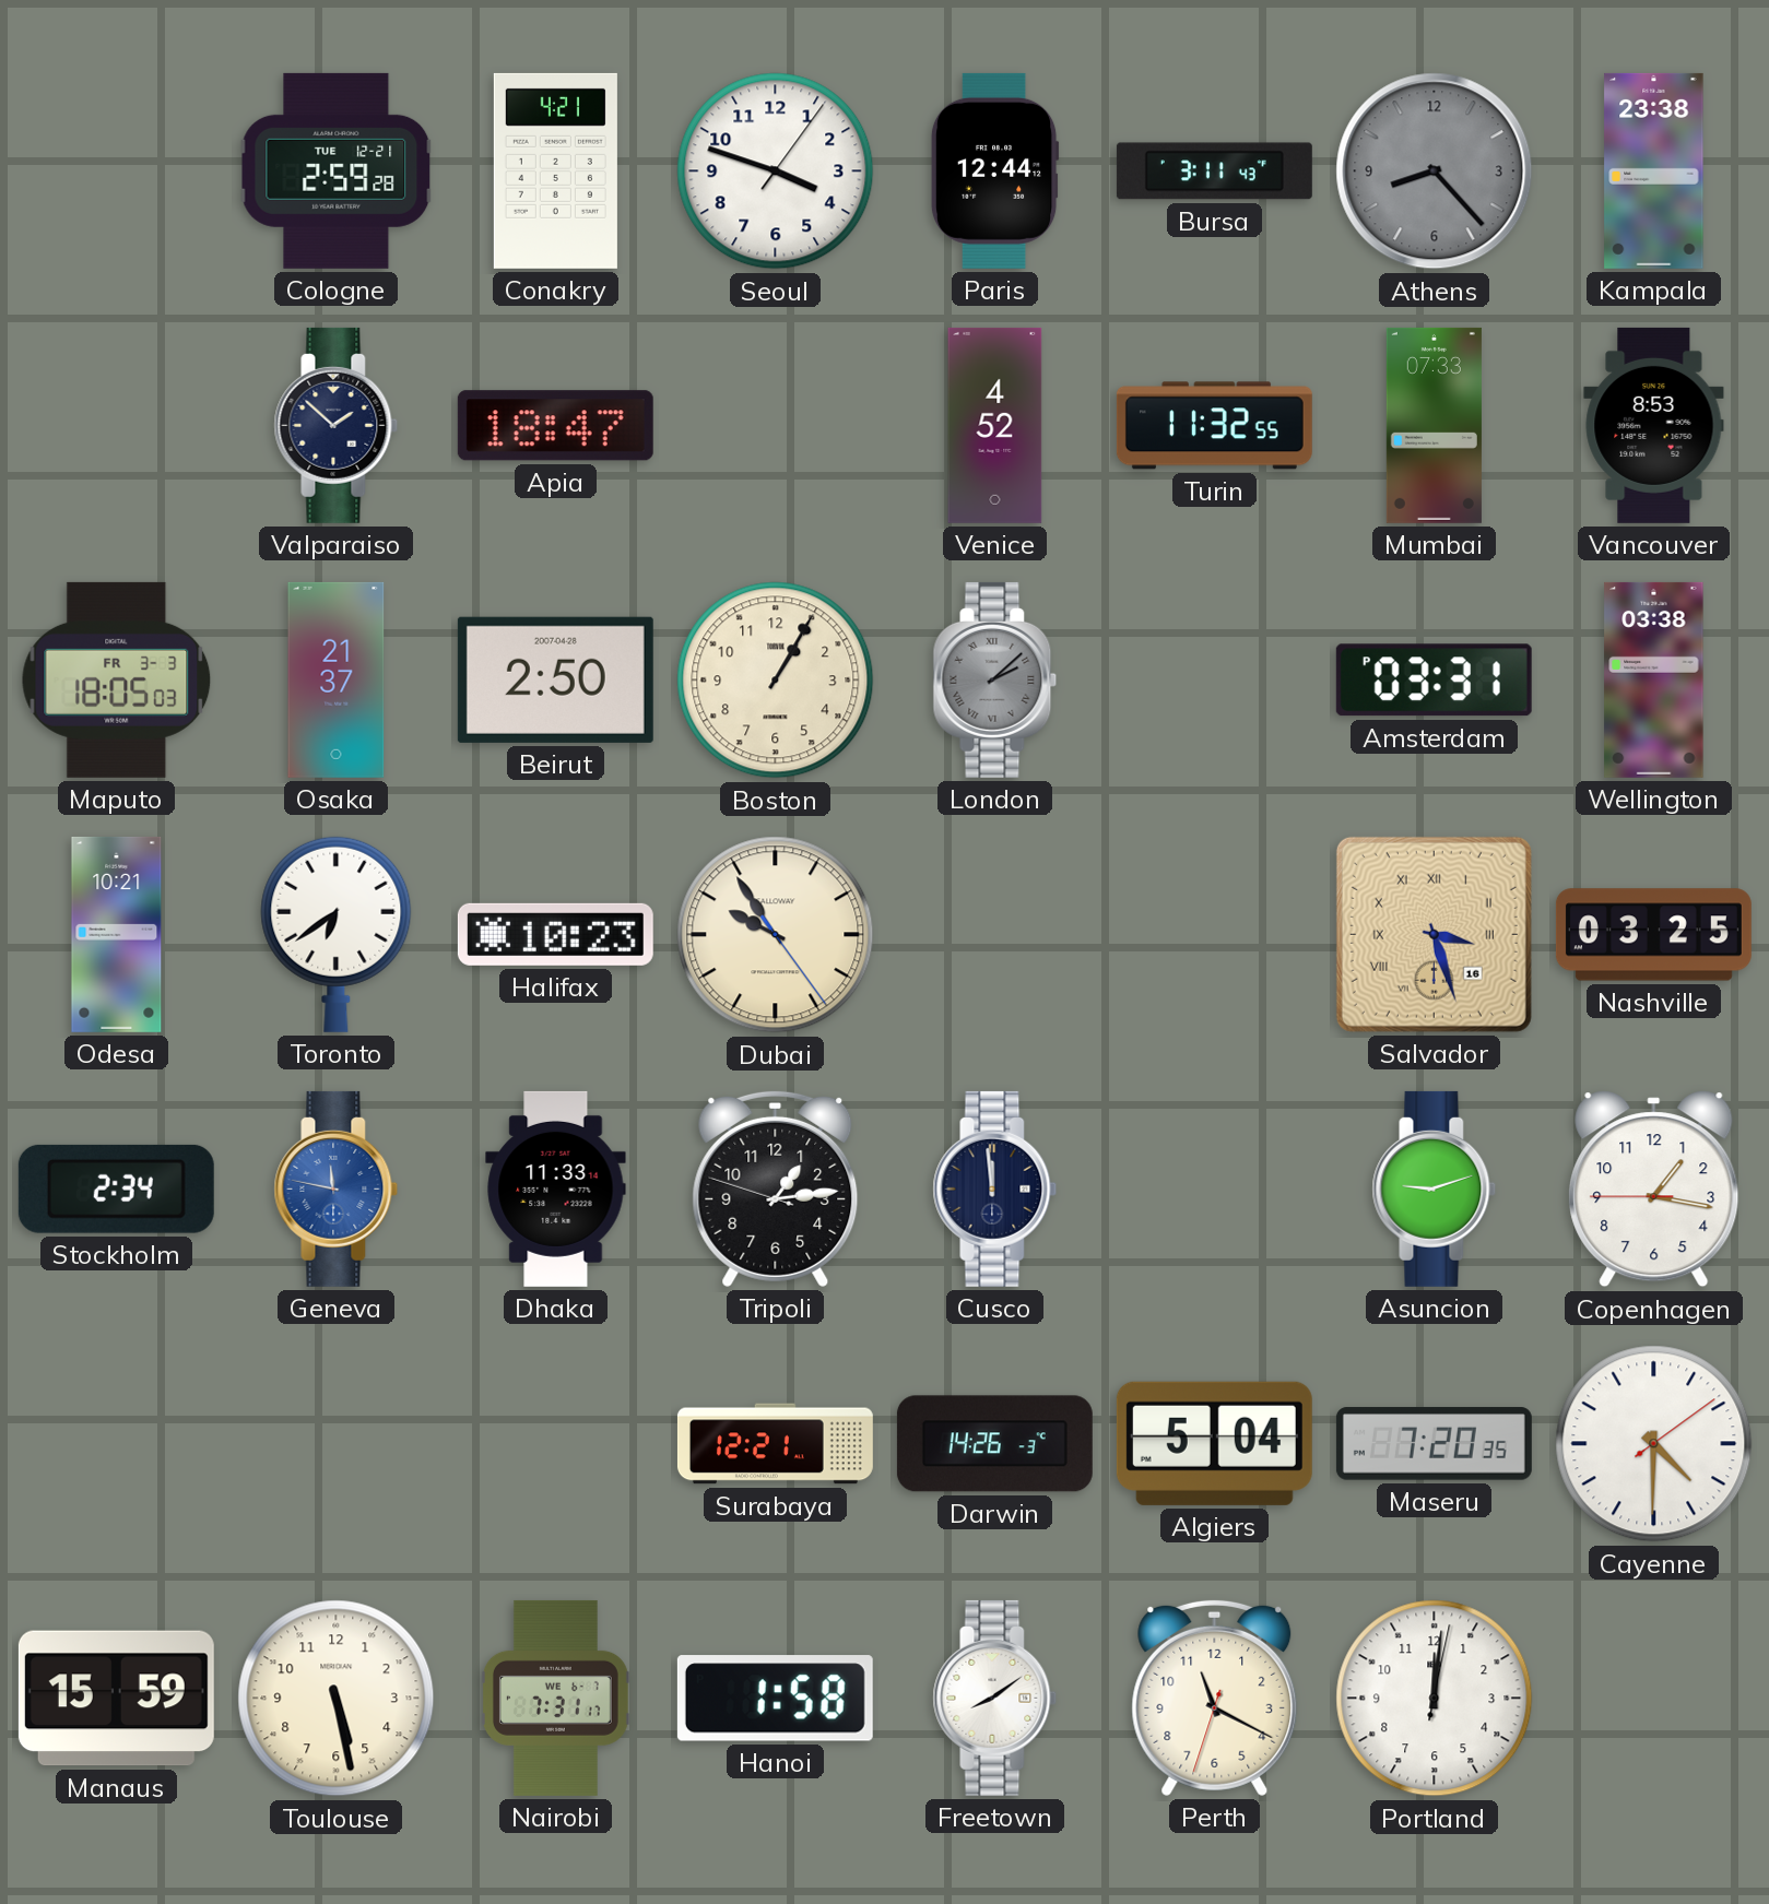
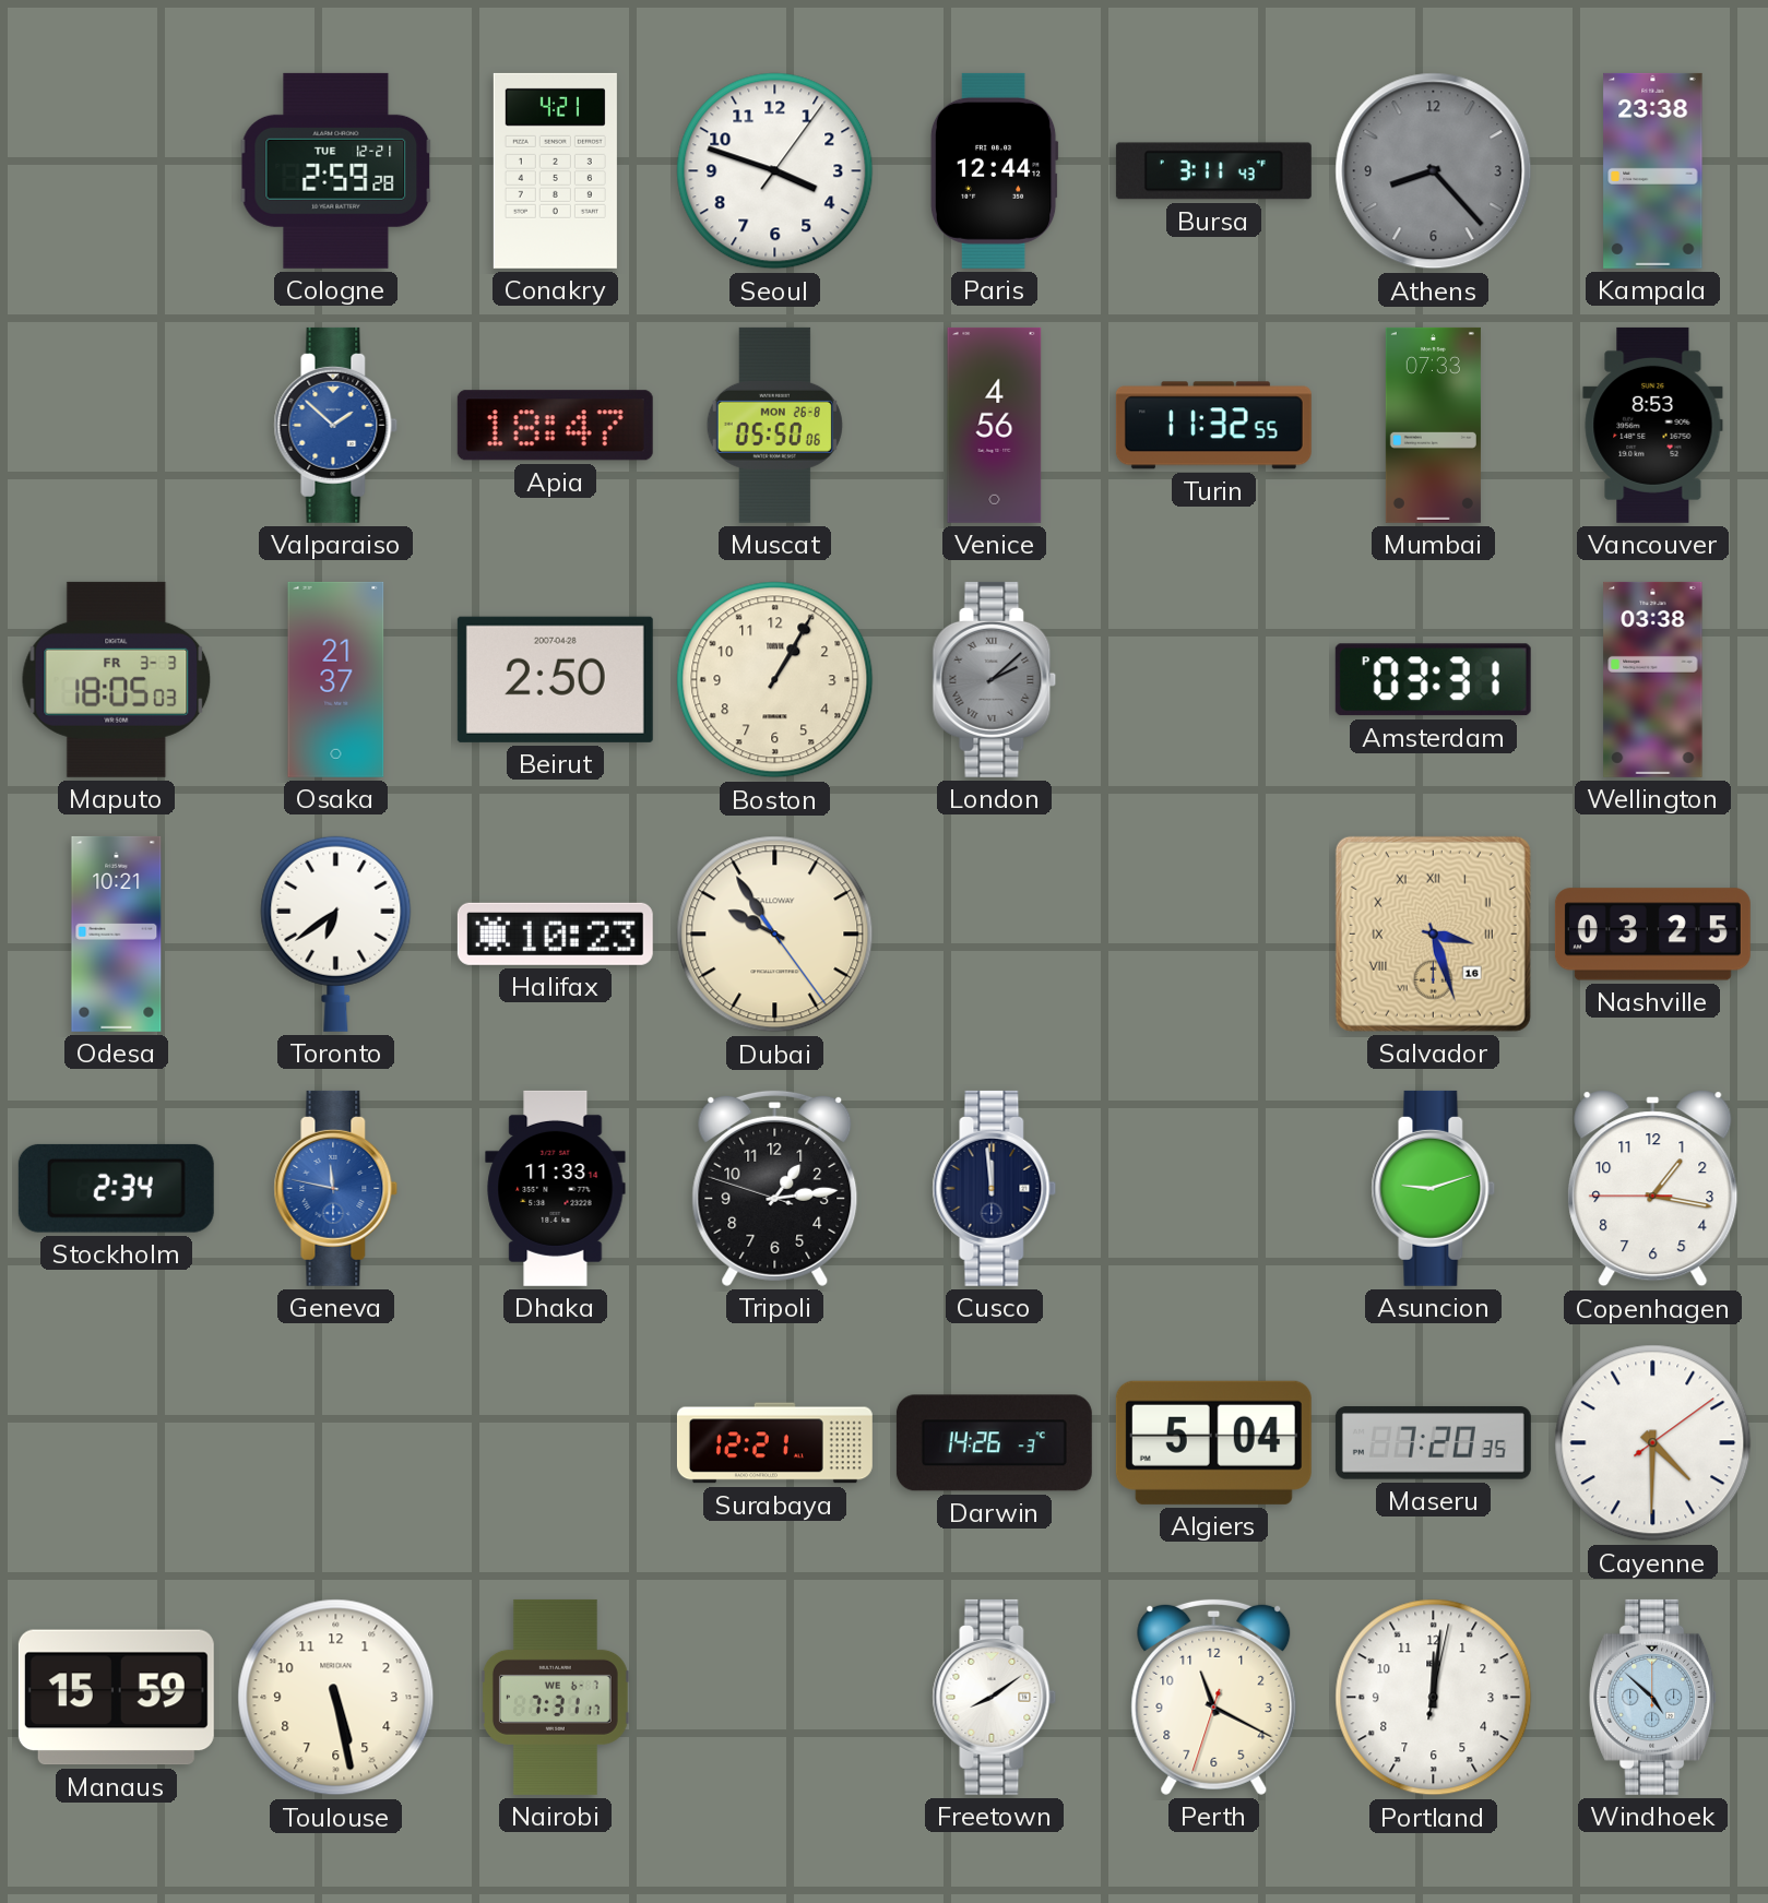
Valparaiso dial: navy -> blue
Muscat: none -> 05:50
Venice: 4:52 -> 4:56
Hanoi: 1:58 -> none
Windhoek: none -> 4:52
